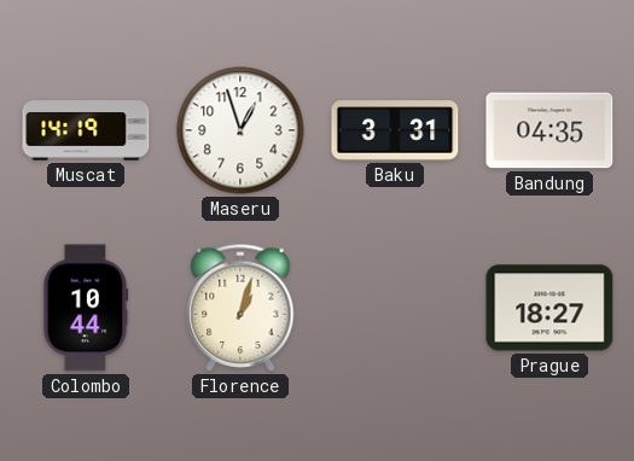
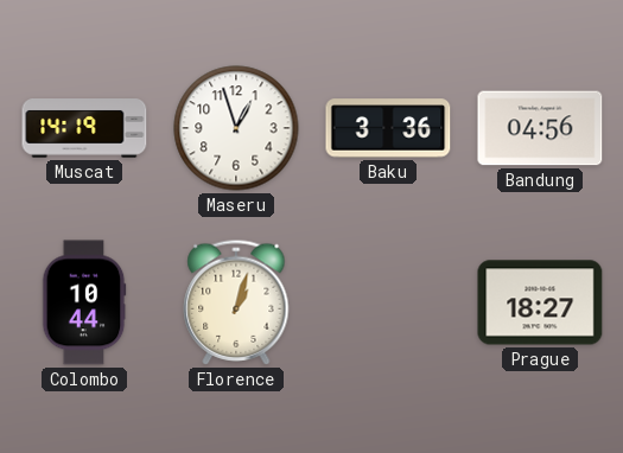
Baku: 3:31 -> 3:36
Bandung: 04:35 -> 04:56
